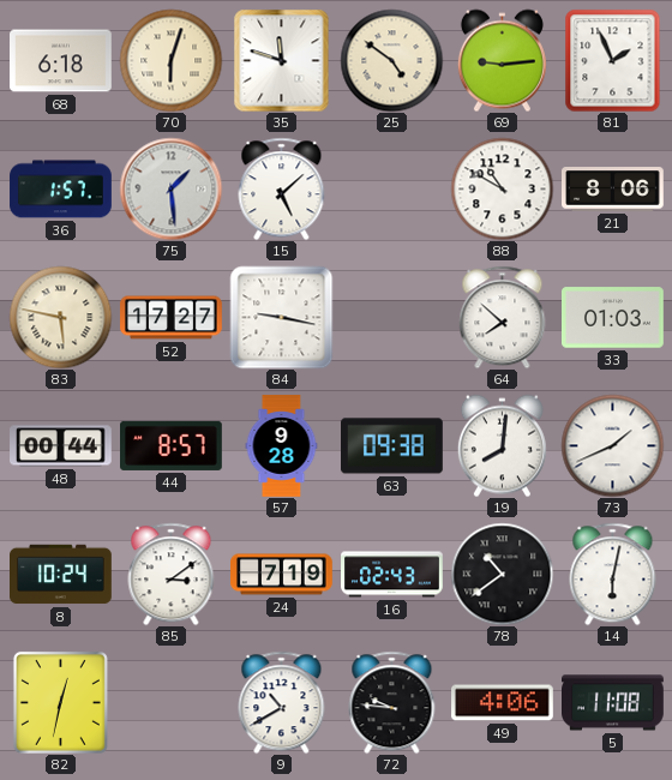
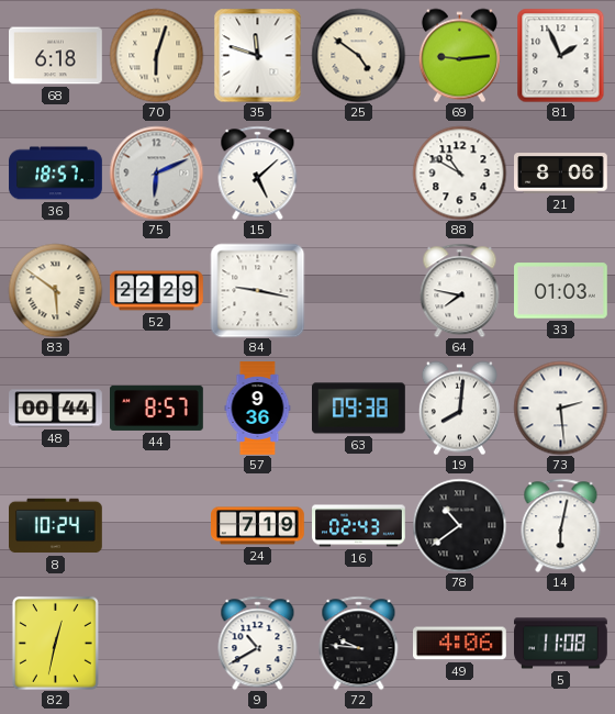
36: 1:57 -> 18:57
75: 1:29 -> 6:11
83: 5:47 -> 5:51
52: 17:27 -> 22:29
64: 7:52 -> 7:47
57: 9:28 -> 9:36
73: 1:41 -> 2:29
85: 3:09 -> none
